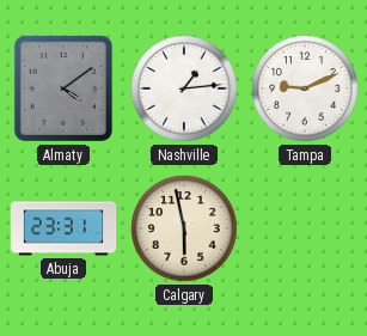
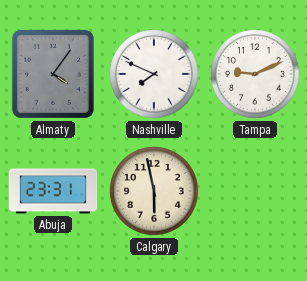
Almaty: 4:09 -> 4:06
Nashville: 1:14 -> 7:49
